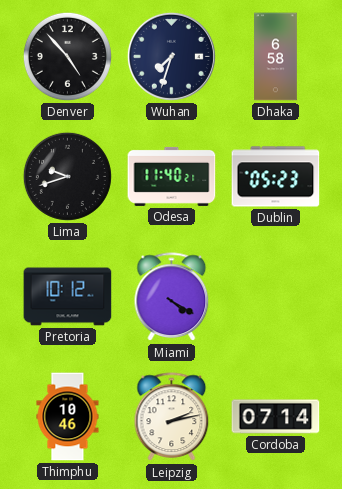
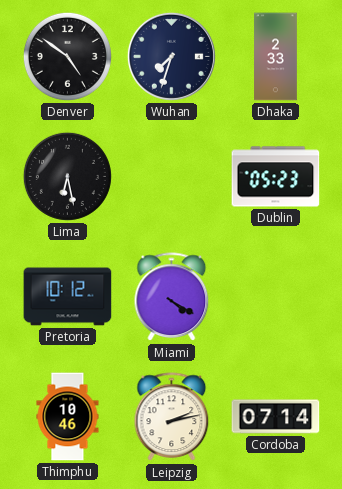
Denver: 4:53 -> 4:51
Dhaka: 6:58 -> 2:33
Lima: 9:42 -> 6:28
Odesa: 11:40 -> none
